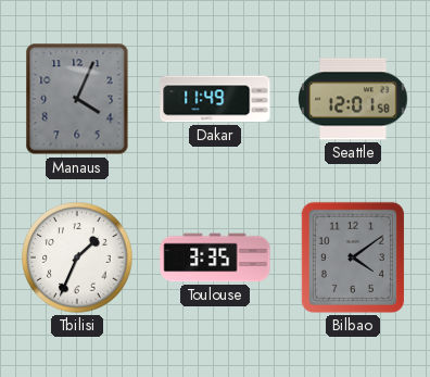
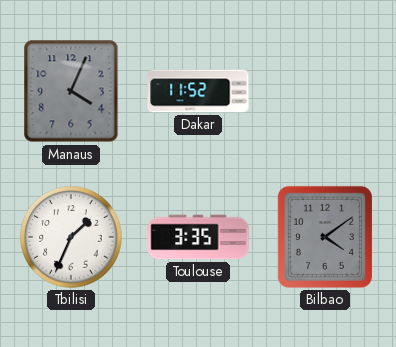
Dakar: 11:49 -> 11:52
Seattle: 12:01 -> none
